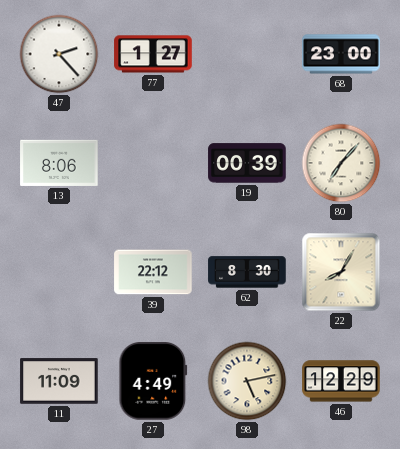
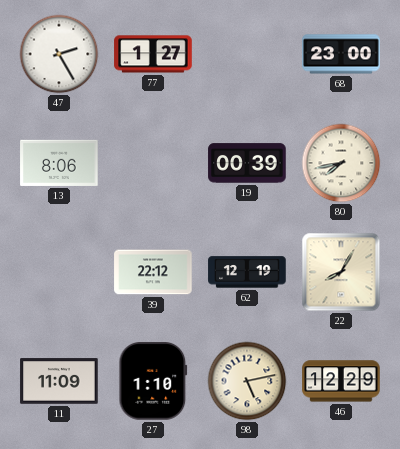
47: 2:23 -> 2:25
80: 7:07 -> 7:43
62: 8:30 -> 12:19
27: 4:49 -> 1:10
